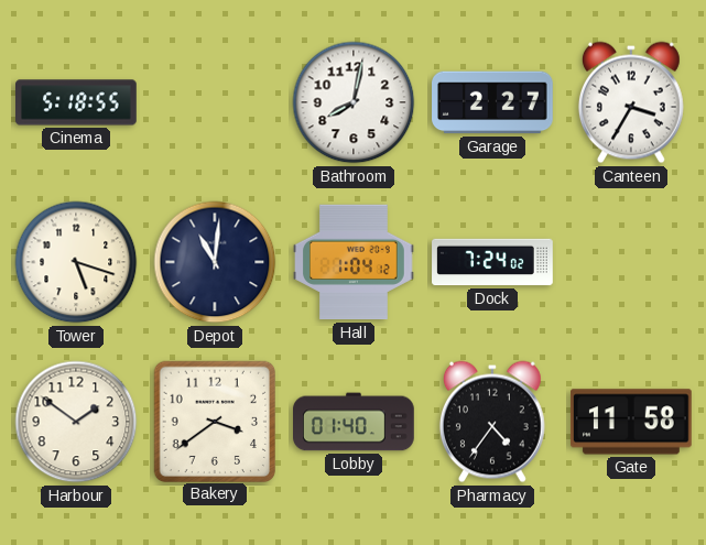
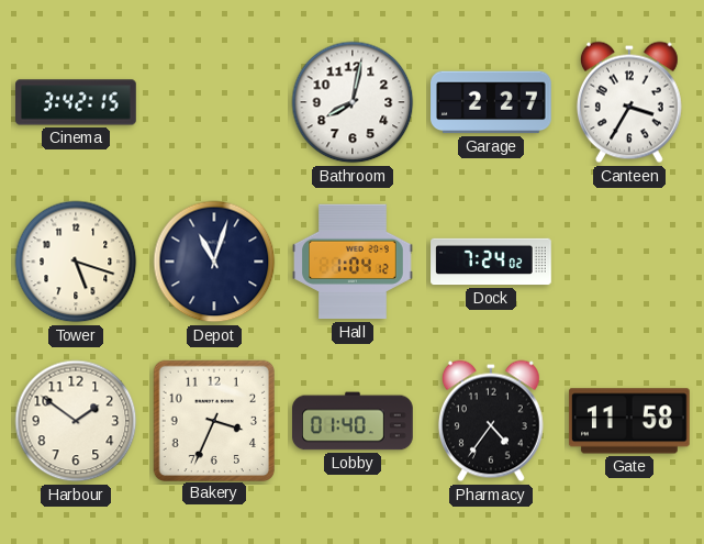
Cinema: 5:18 -> 3:42
Depot: 11:01 -> 11:03
Bakery: 3:39 -> 3:34
